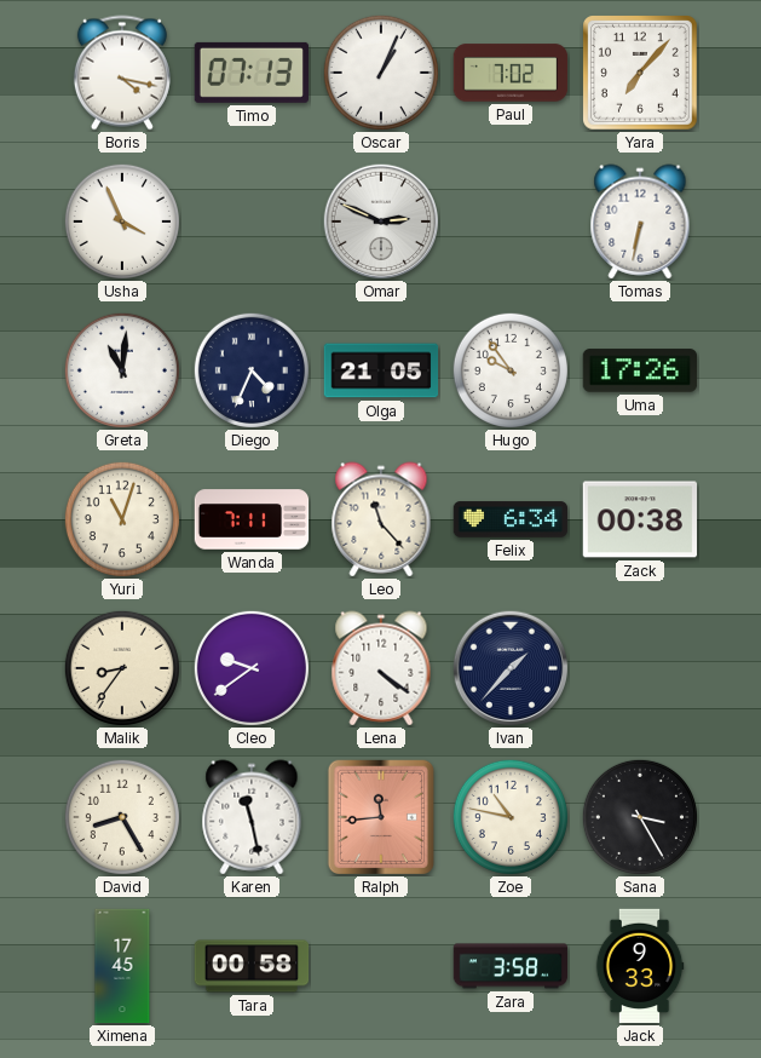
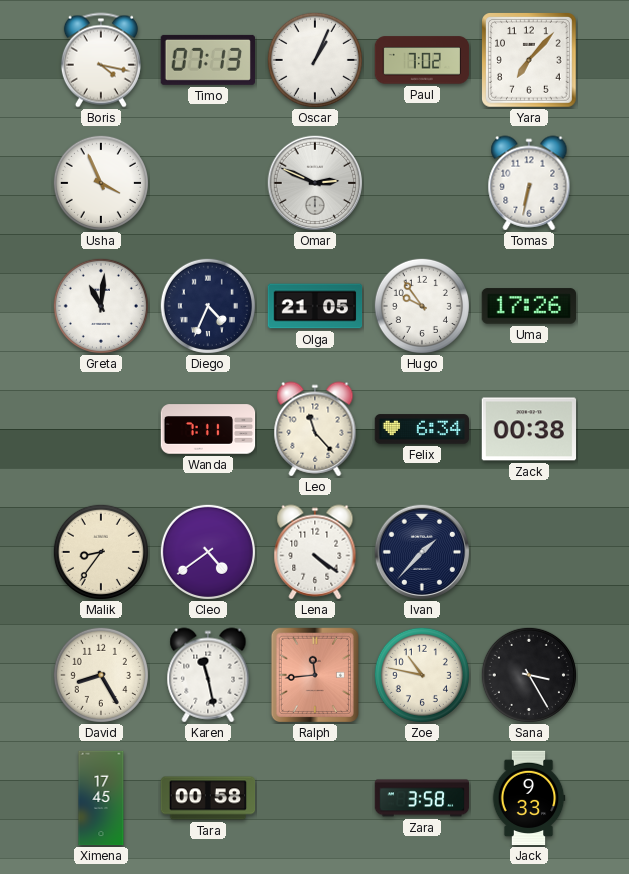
Yuri: 11:03 -> none
Cleo: 9:39 -> 4:39
